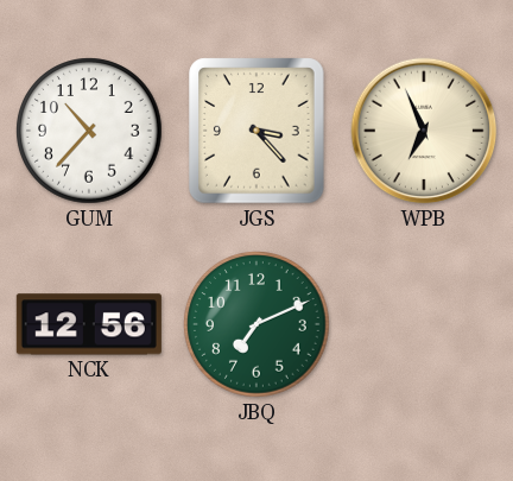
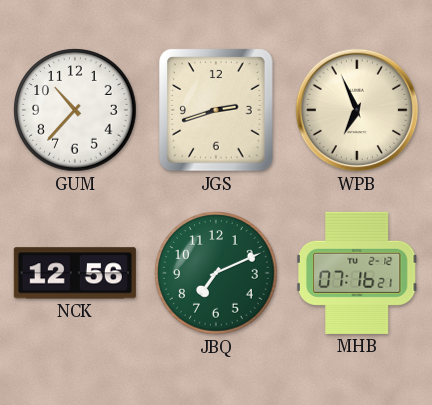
JGS: 3:23 -> 2:42
MHB: none -> 07:16
